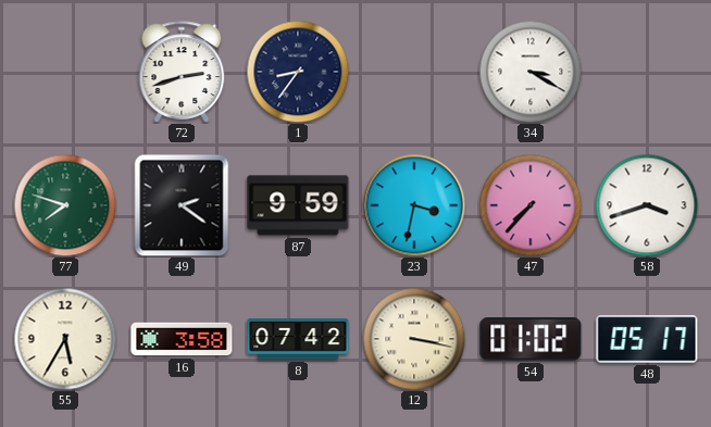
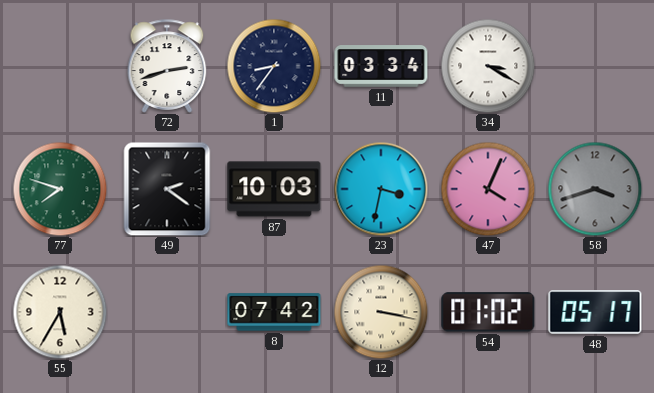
11: none -> 03:34
87: 9:59 -> 10:03
47: 7:37 -> 4:04
58 dial: white -> grey
16: 3:58 -> none
